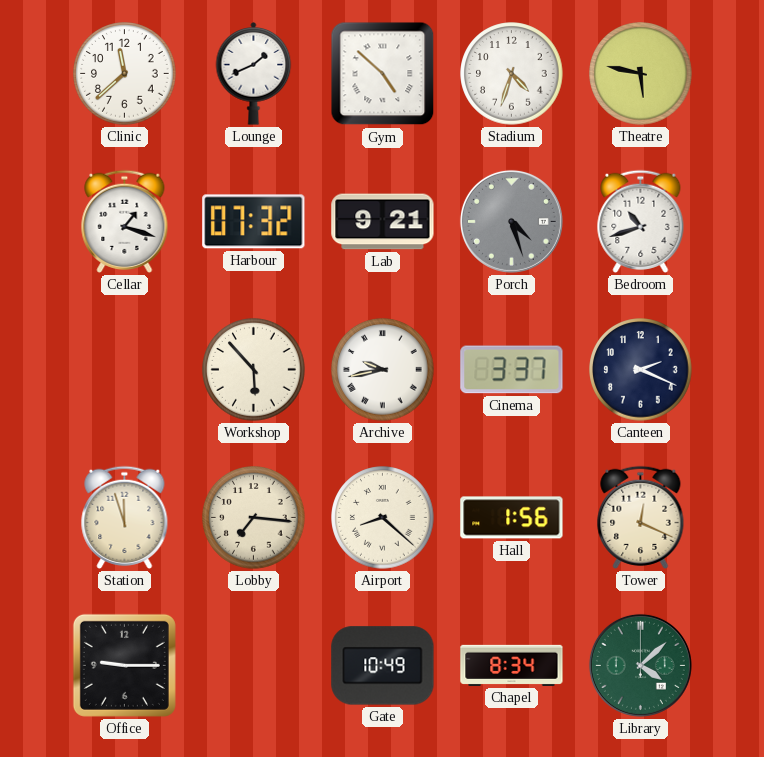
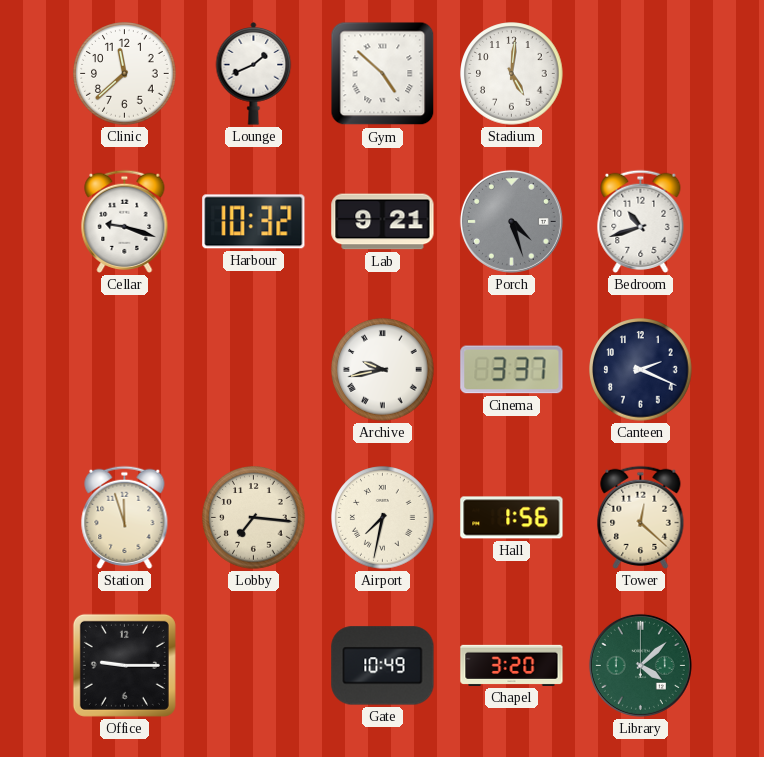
Stadium: 4:33 -> 5:01
Theatre: 5:47 -> none
Cellar: 1:18 -> 9:18
Harbour: 07:32 -> 10:32
Workshop: 5:53 -> none
Airport: 8:22 -> 7:32
Tower: 12:19 -> 12:22
Chapel: 8:34 -> 3:20
